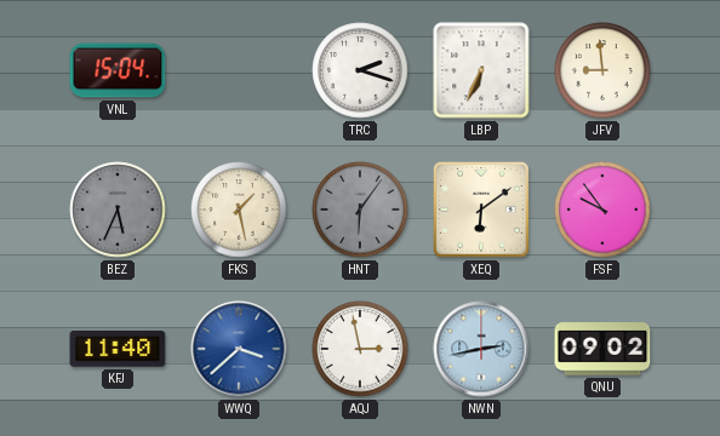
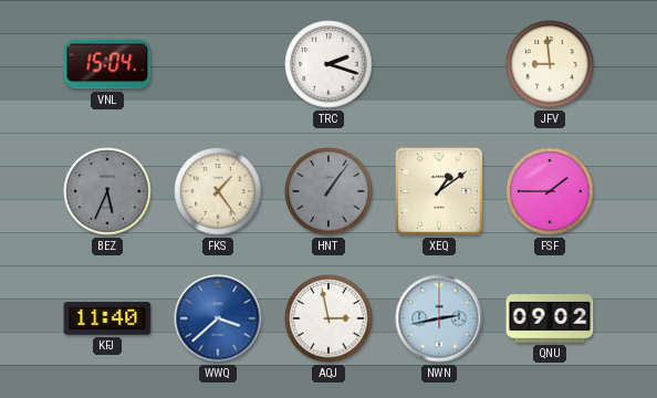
LBP: 6:34 -> none
FKS: 1:28 -> 1:24
HNT: 6:06 -> 1:06
XEQ: 6:09 -> 1:09
FSF: 9:54 -> 1:45
